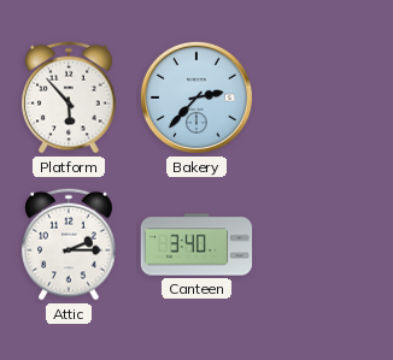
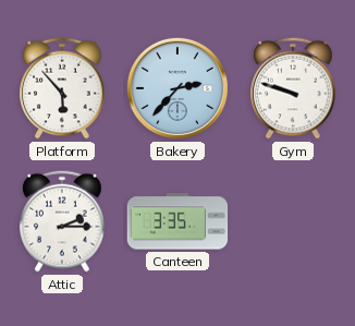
Gym: none -> 9:48
Canteen: 3:40 -> 3:35
